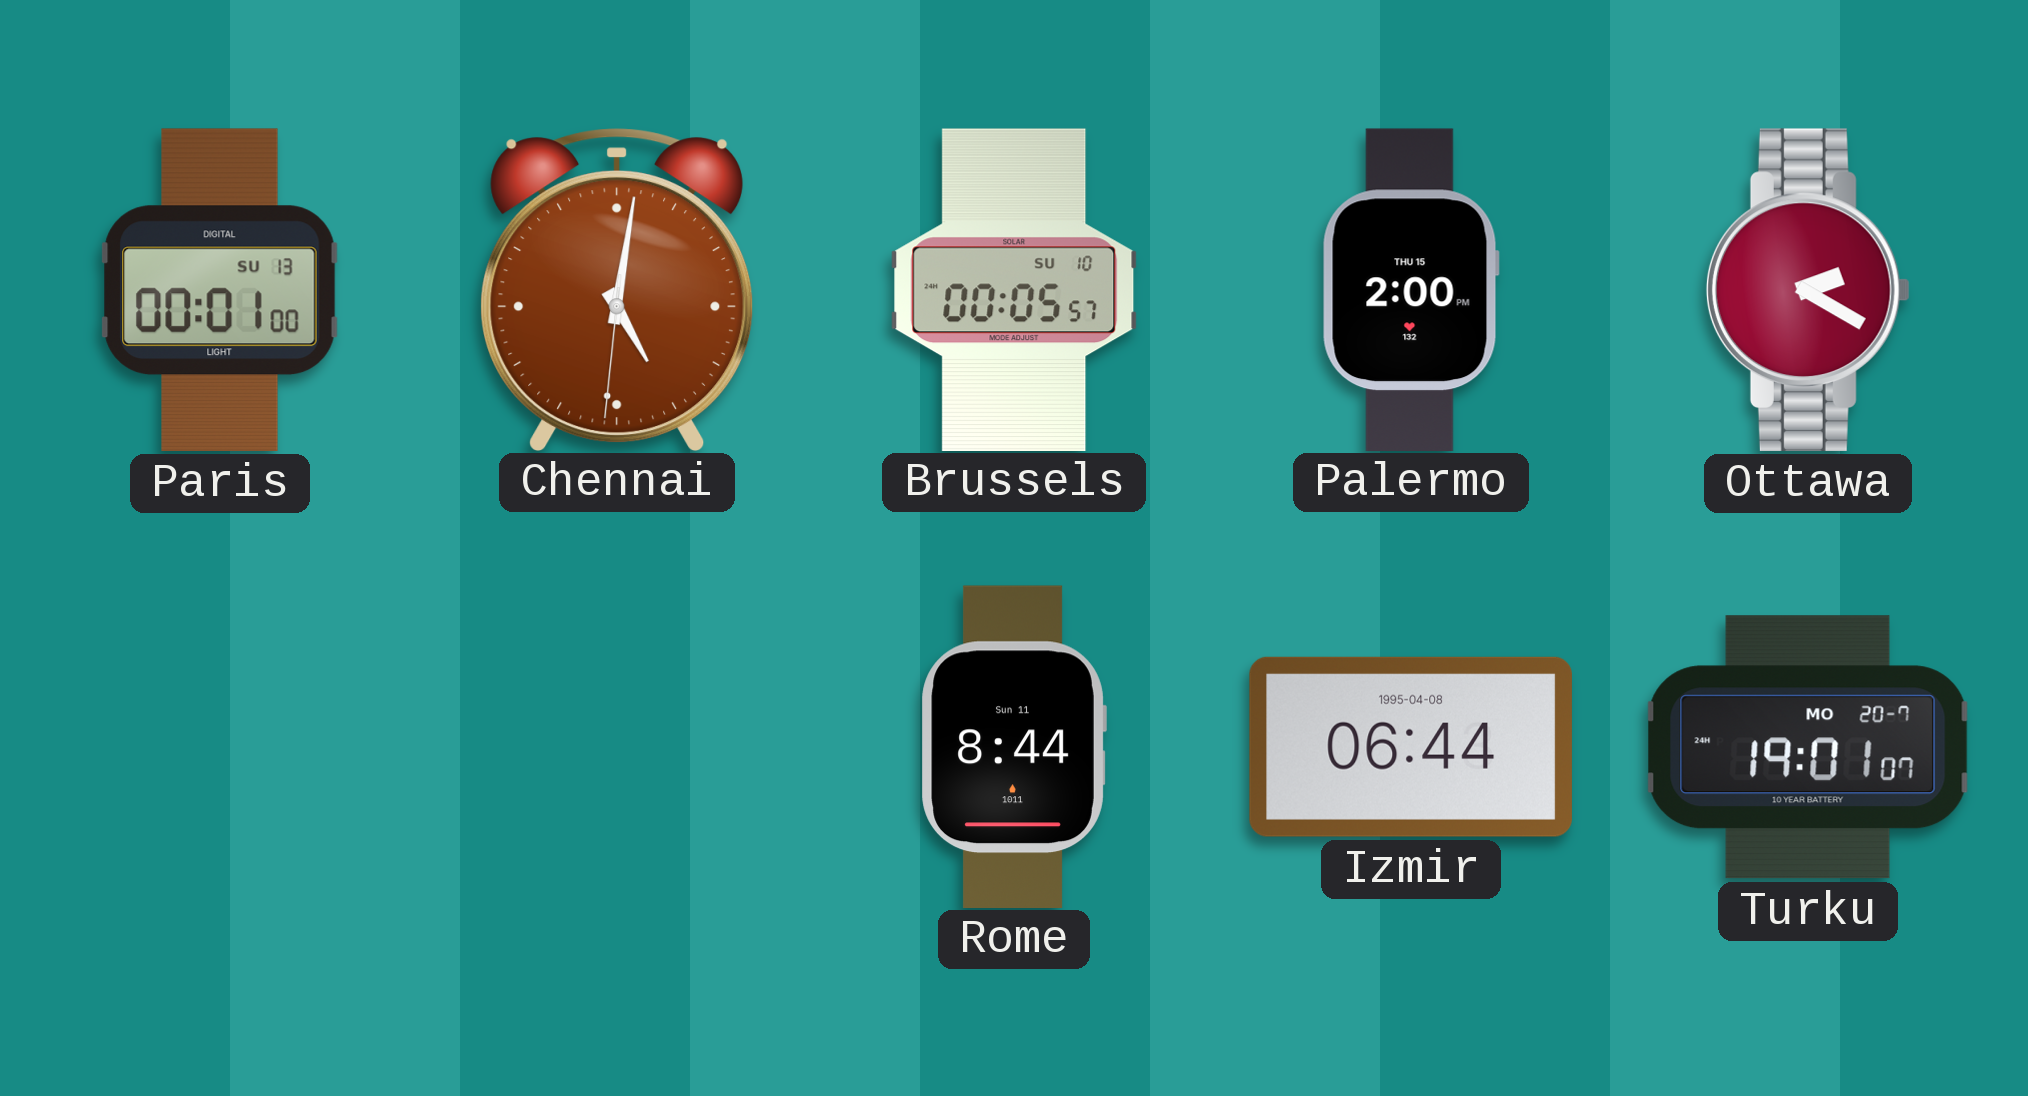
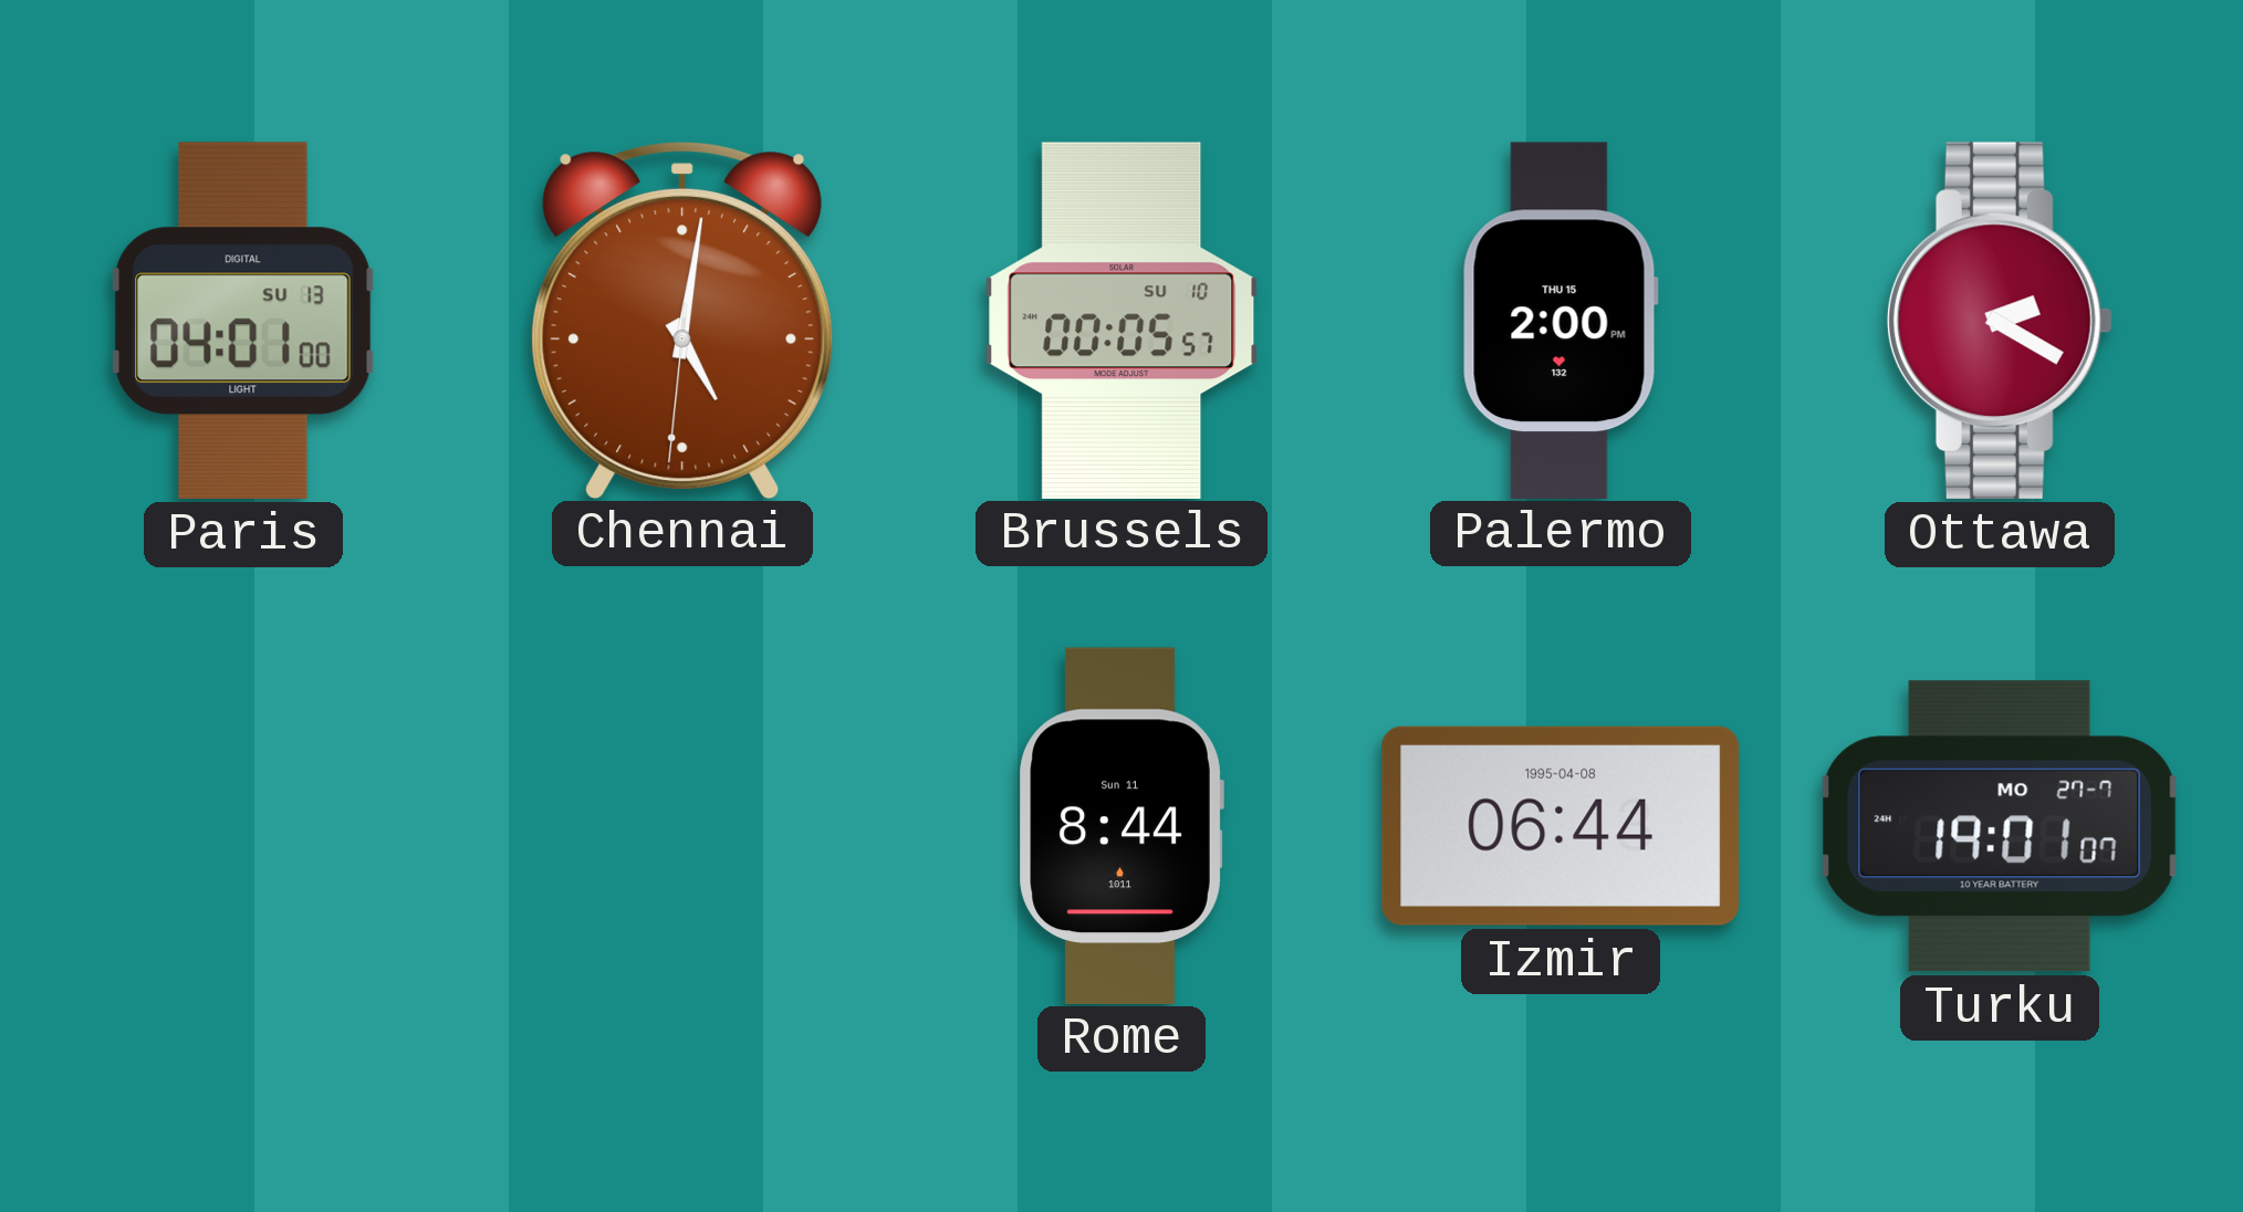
Paris: 00:01 -> 04:01
Turku date: MO 20-7 -> MO 27-7
